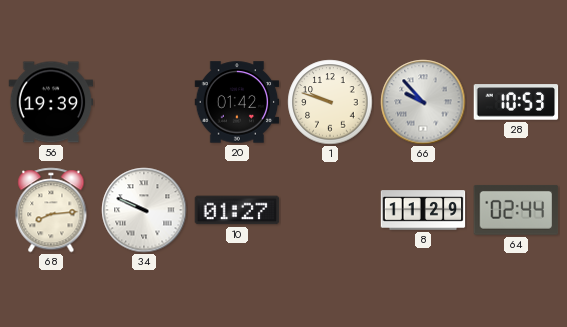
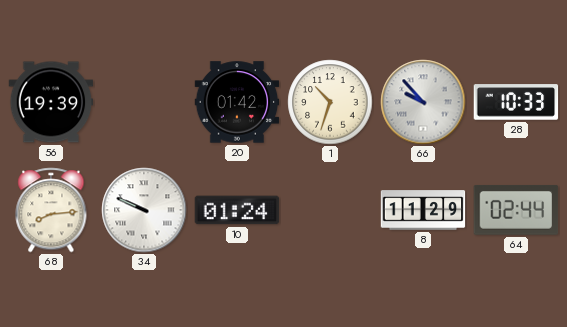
1: 9:48 -> 10:33
28: 10:53 -> 10:33
10: 01:27 -> 01:24
